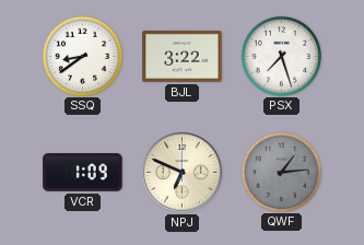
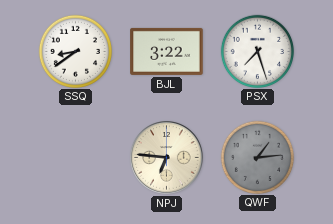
VCR: 1:09 -> none
NPJ: 6:49 -> 6:46
